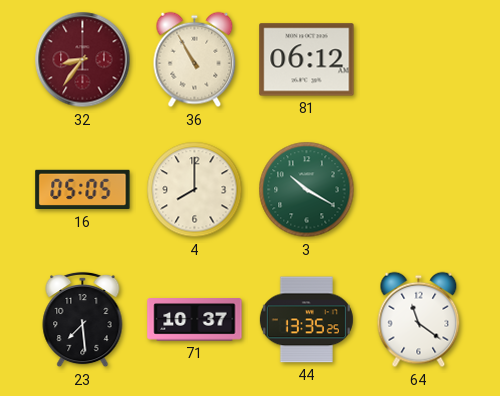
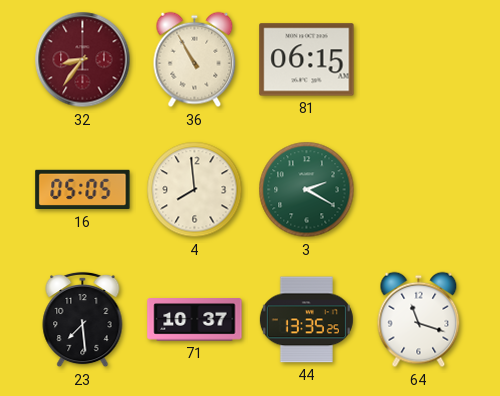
81: 06:12 -> 06:15
4: 8:00 -> 7:59
3: 10:20 -> 2:20
64: 11:21 -> 11:18
